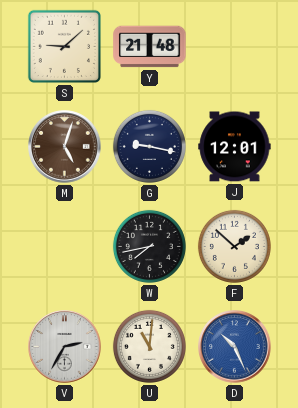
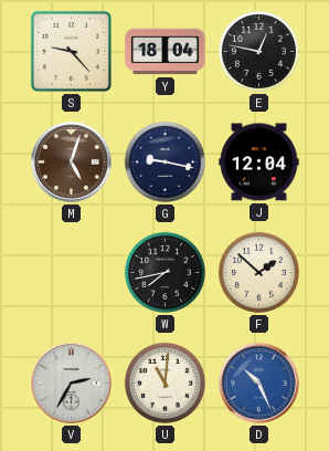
S: 9:08 -> 9:23
Y: 21:48 -> 18:04
E: none -> 12:47
J: 12:01 -> 12:04
